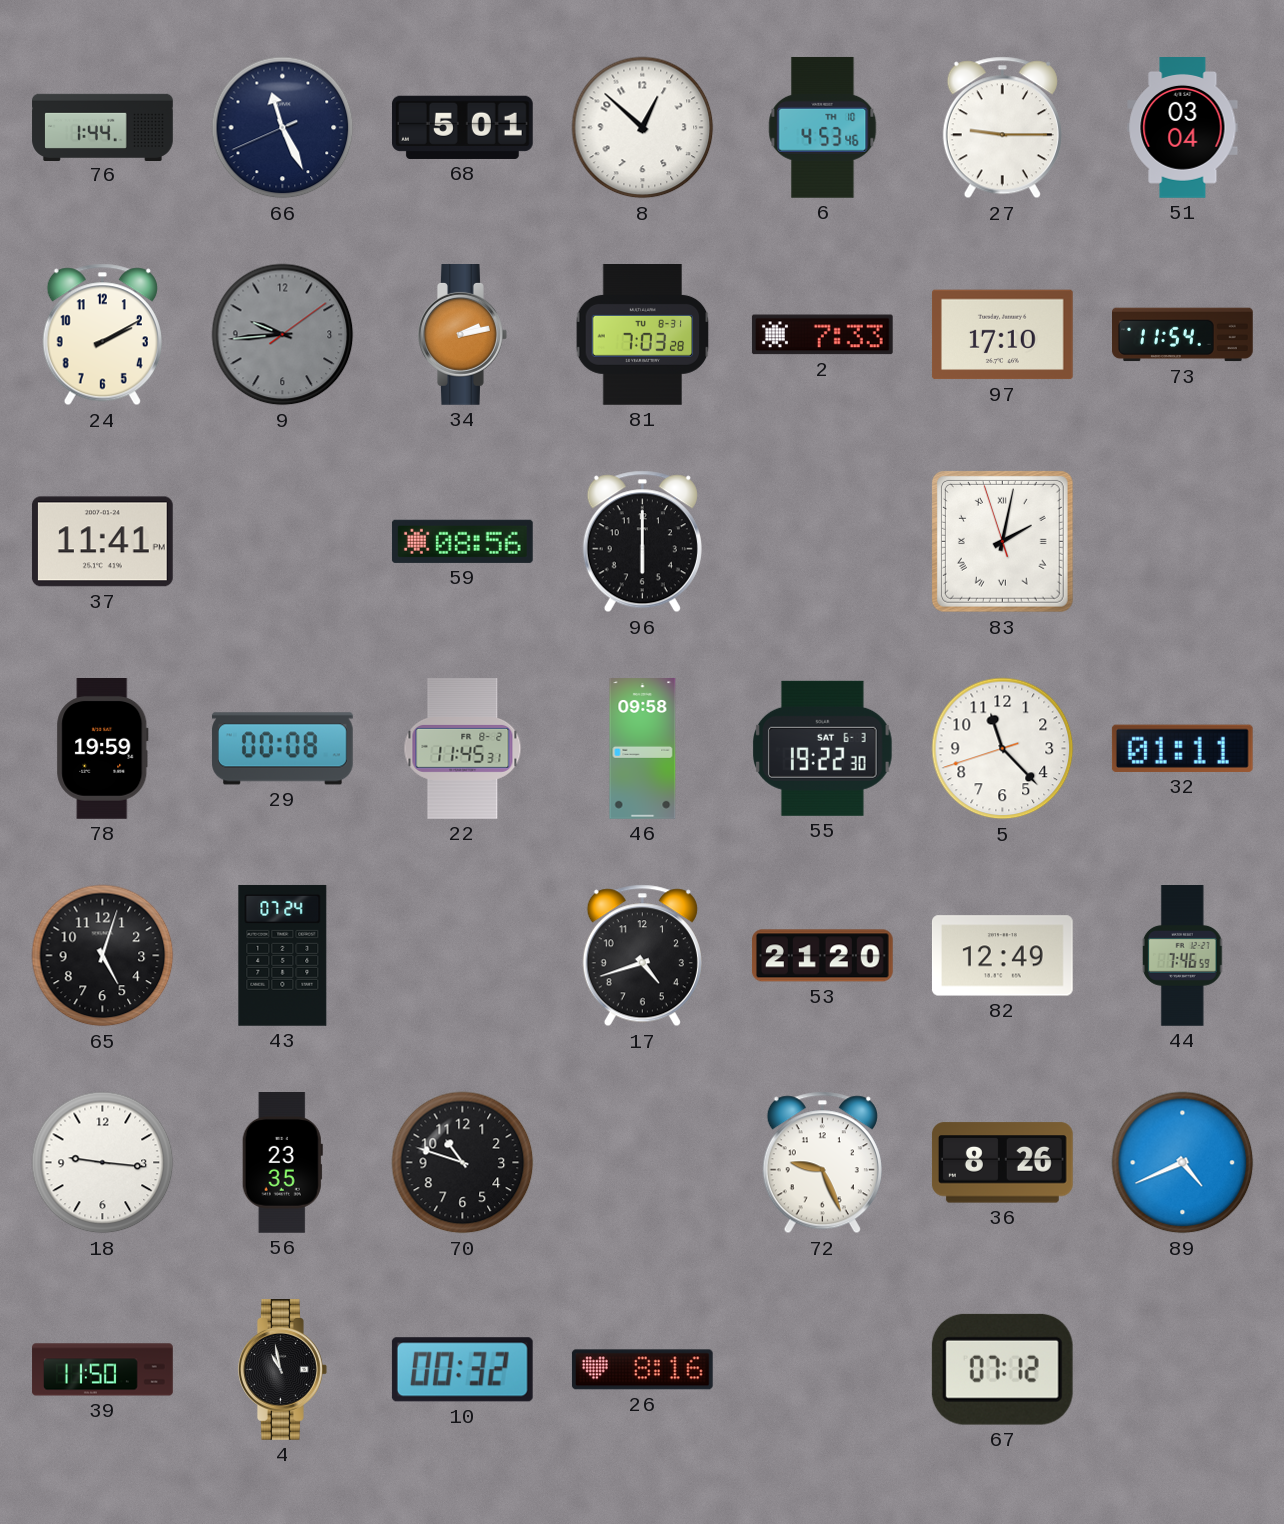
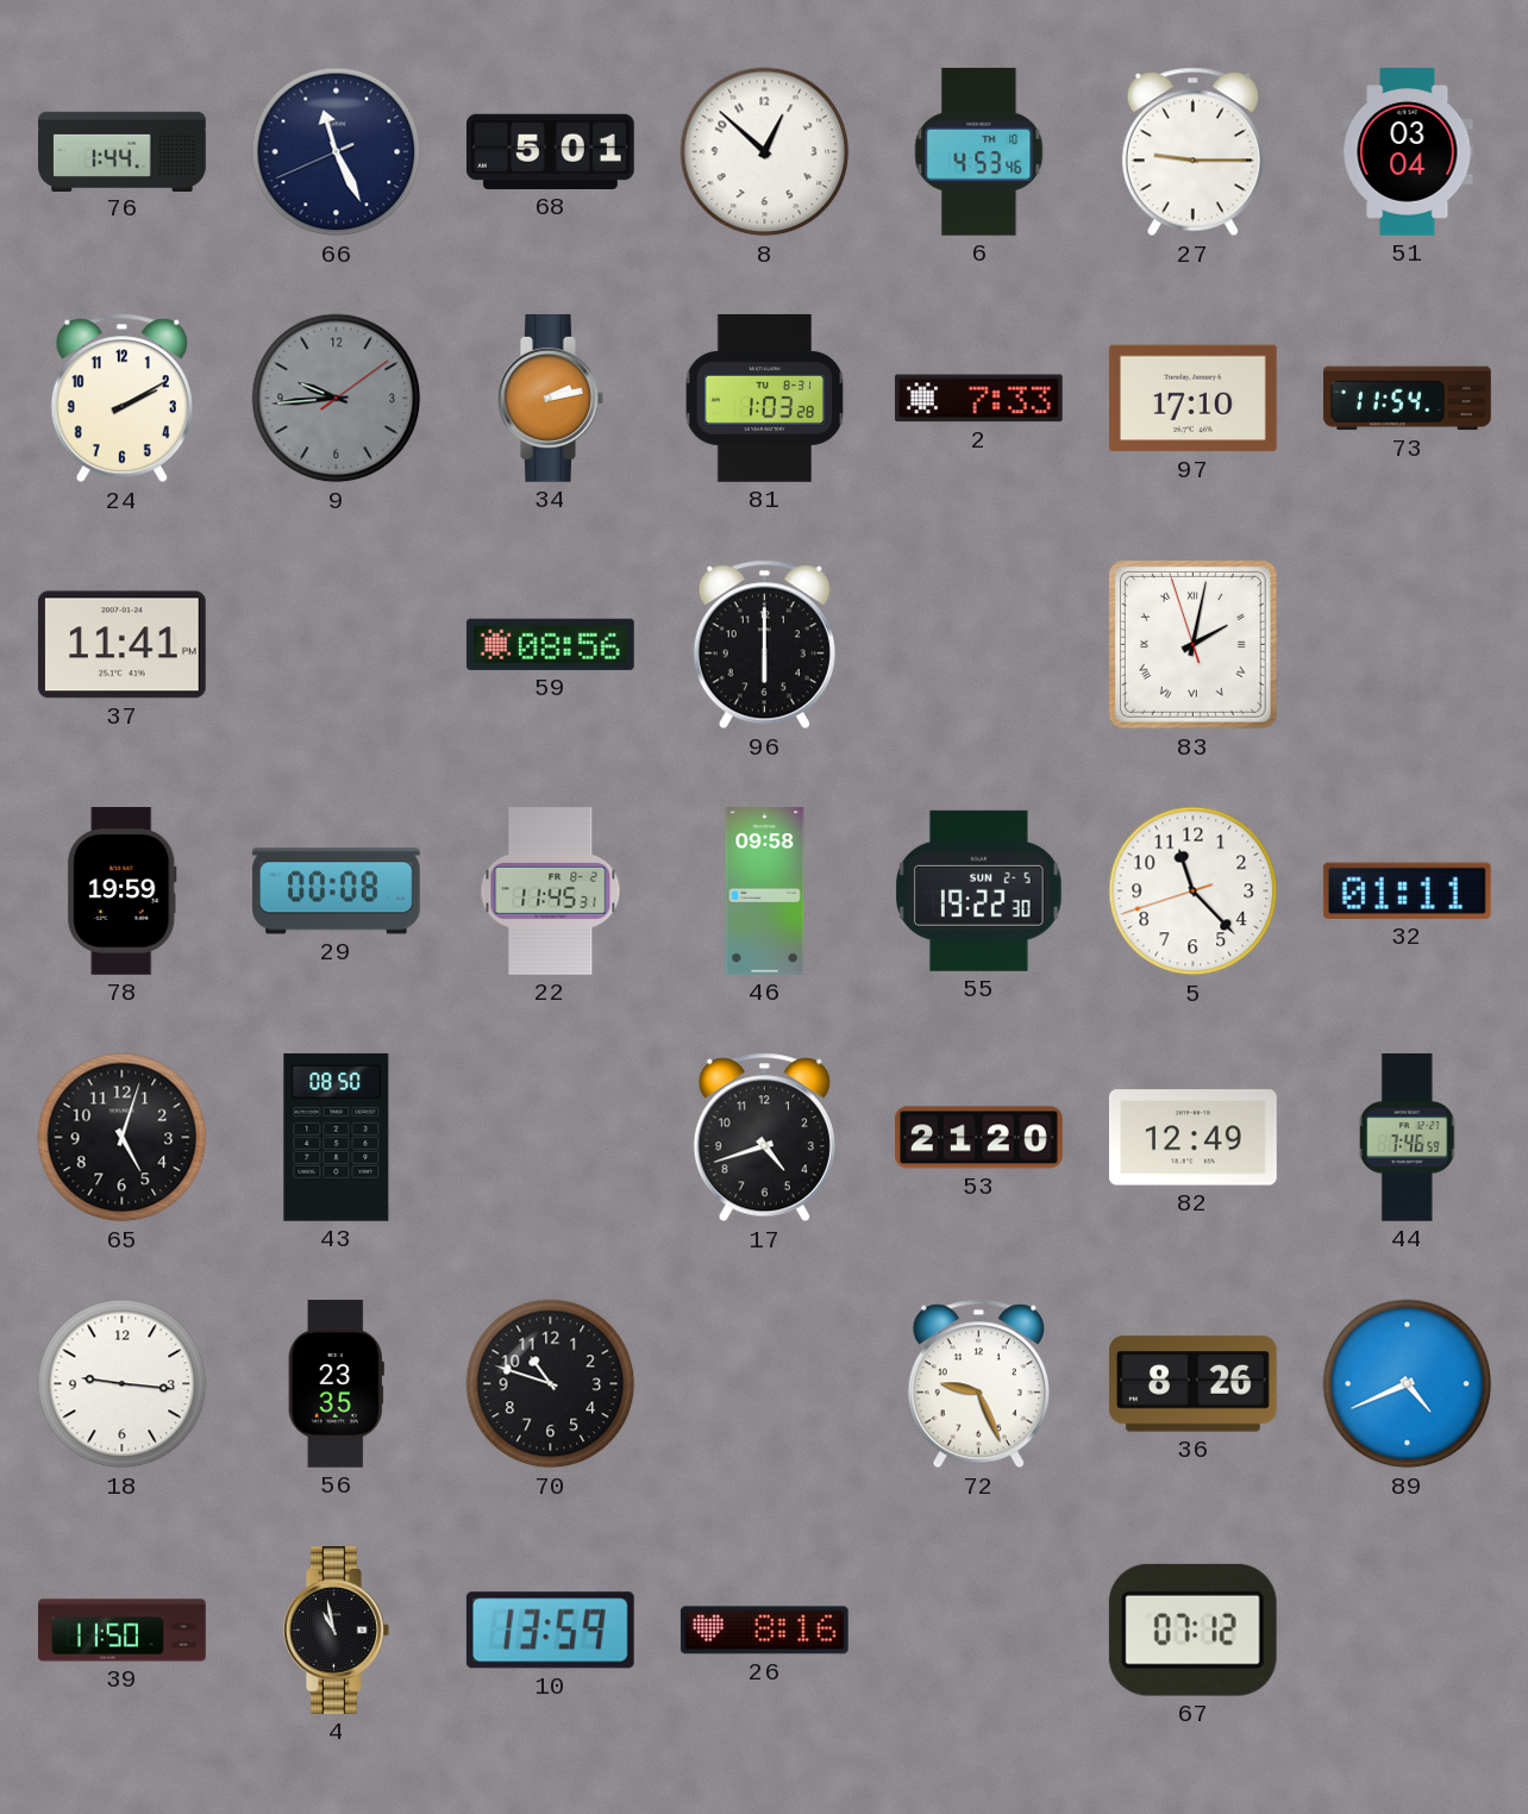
81: 7:03 -> 1:03
55 date: SAT 6-3 -> SUN 2-5
43: 07:24 -> 08:50
10: 00:32 -> 13:59
